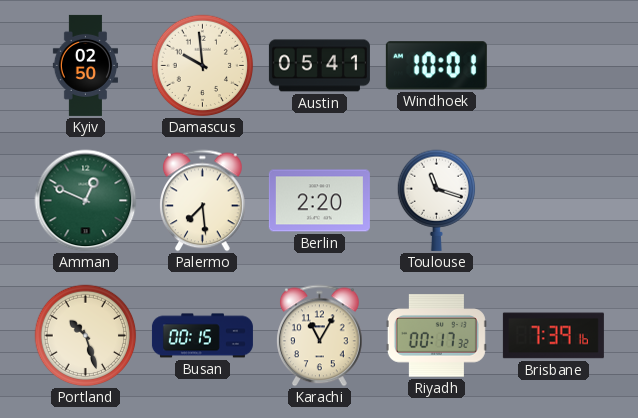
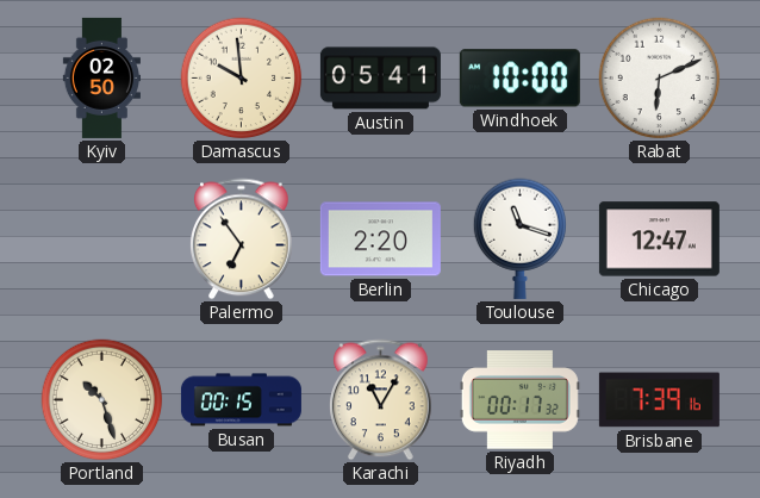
Windhoek: 10:01 -> 10:00
Rabat: none -> 6:11
Amman: 12:49 -> none
Palermo: 7:29 -> 6:54
Chicago: none -> 12:47
